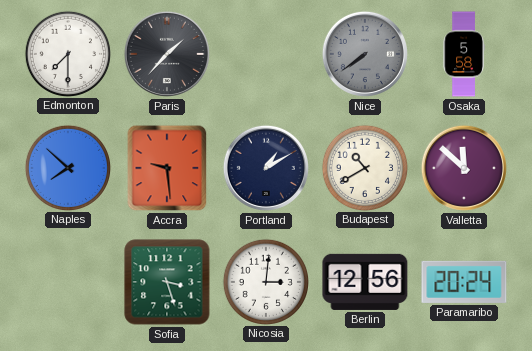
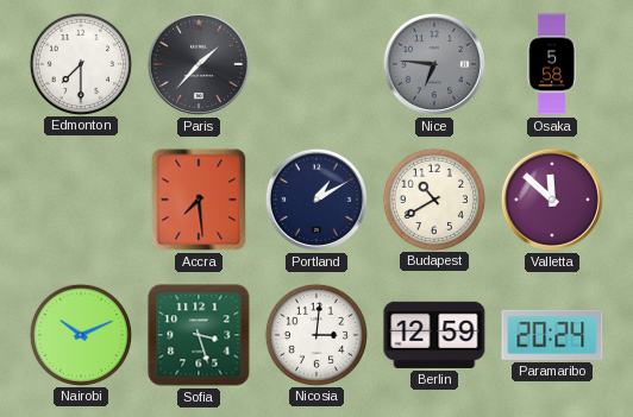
Nice: 7:39 -> 6:46
Naples: 7:52 -> none
Accra: 9:29 -> 7:29
Nairobi: none -> 10:11
Berlin: 12:56 -> 12:59
